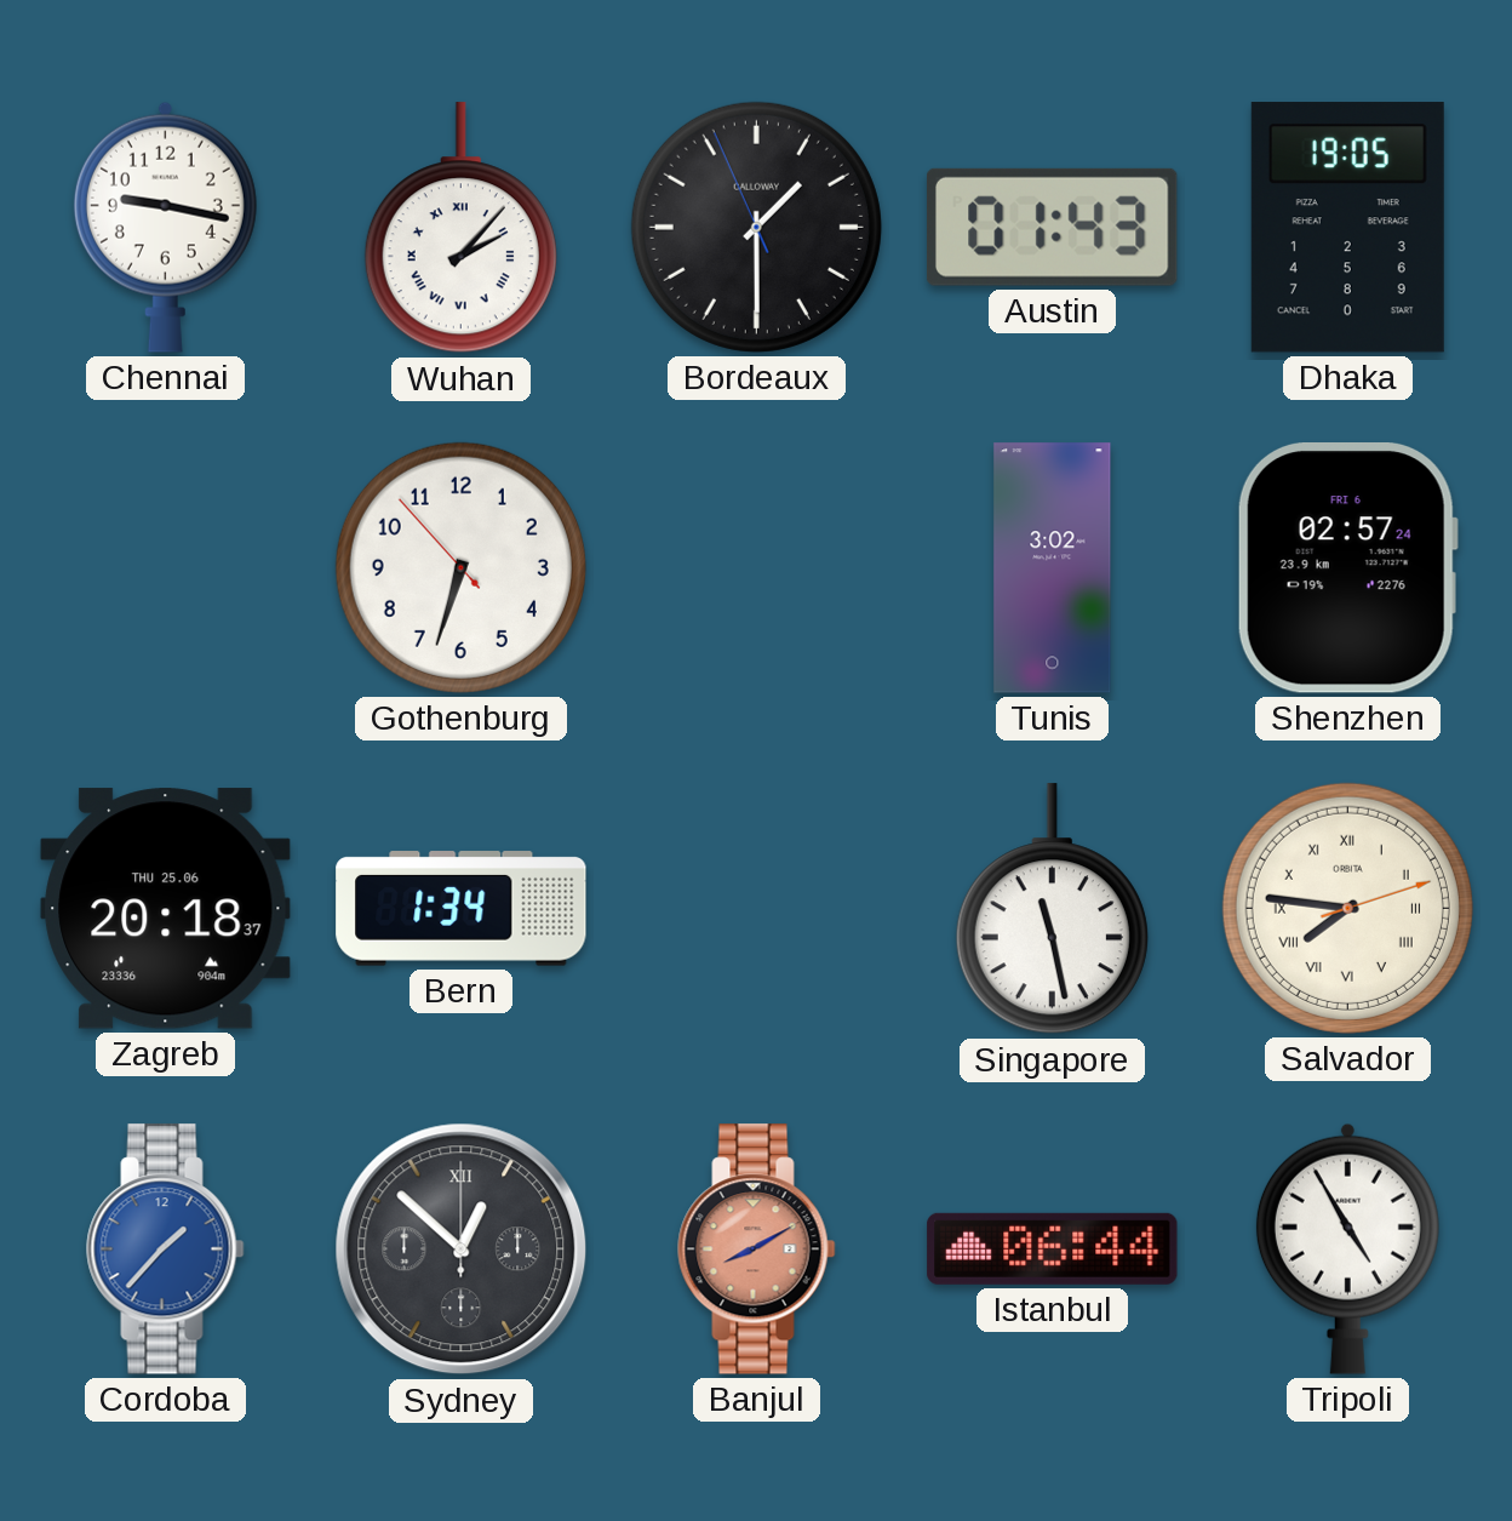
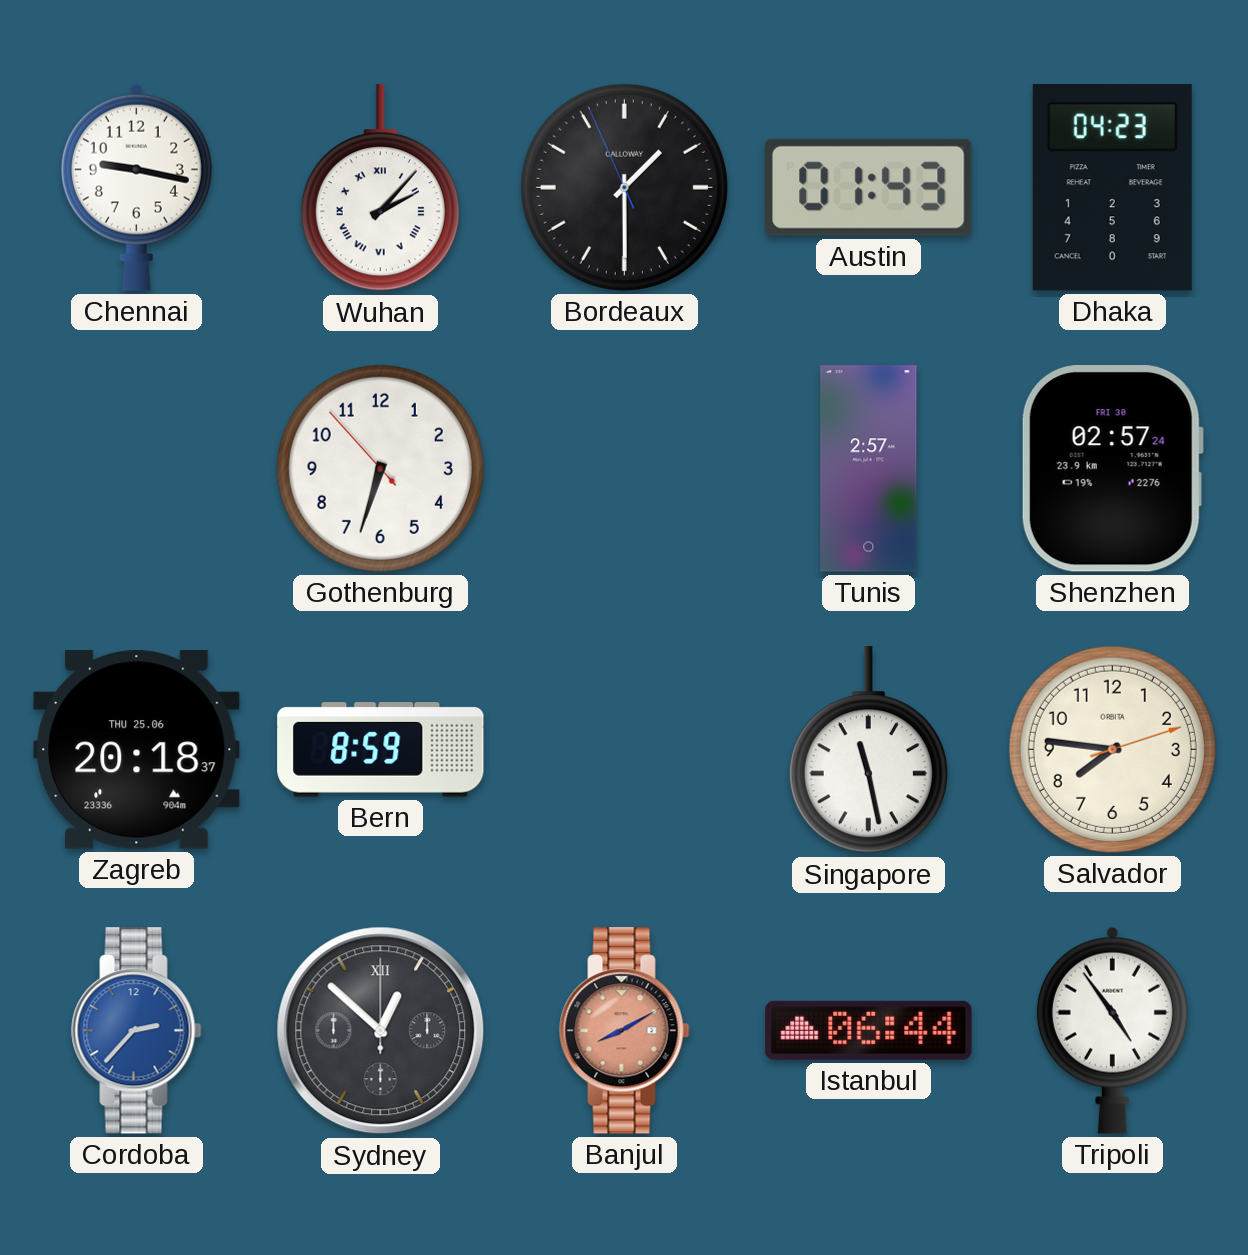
Dhaka: 19:05 -> 04:23
Tunis: 3:02 -> 2:57
Shenzhen date: FRI 6 -> FRI 30
Bern: 1:34 -> 8:59
Salvador numerals: Roman -> Arabic
Cordoba: 1:37 -> 2:37
Tripoli: 4:55 -> 4:54
